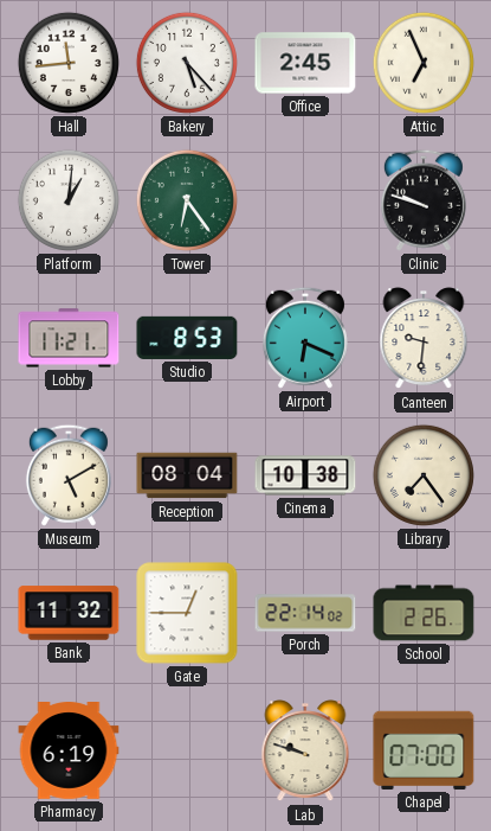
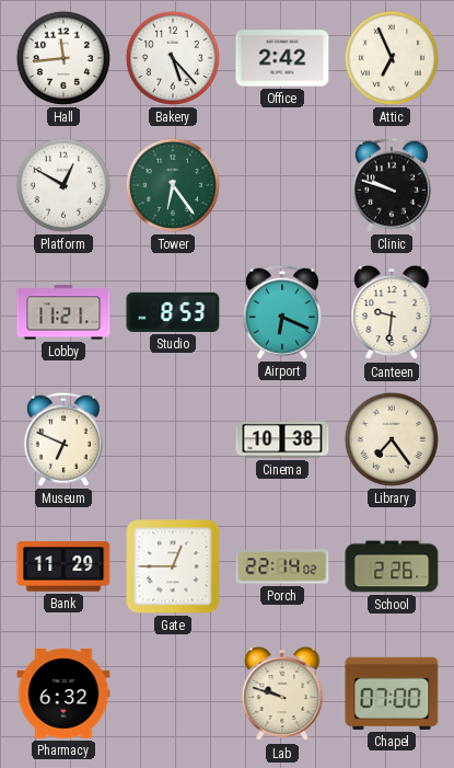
Office: 2:45 -> 2:42
Platform: 1:01 -> 12:50
Museum: 5:10 -> 6:49
Reception: 08:04 -> none
Bank: 11:32 -> 11:29
Pharmacy: 6:19 -> 6:32
